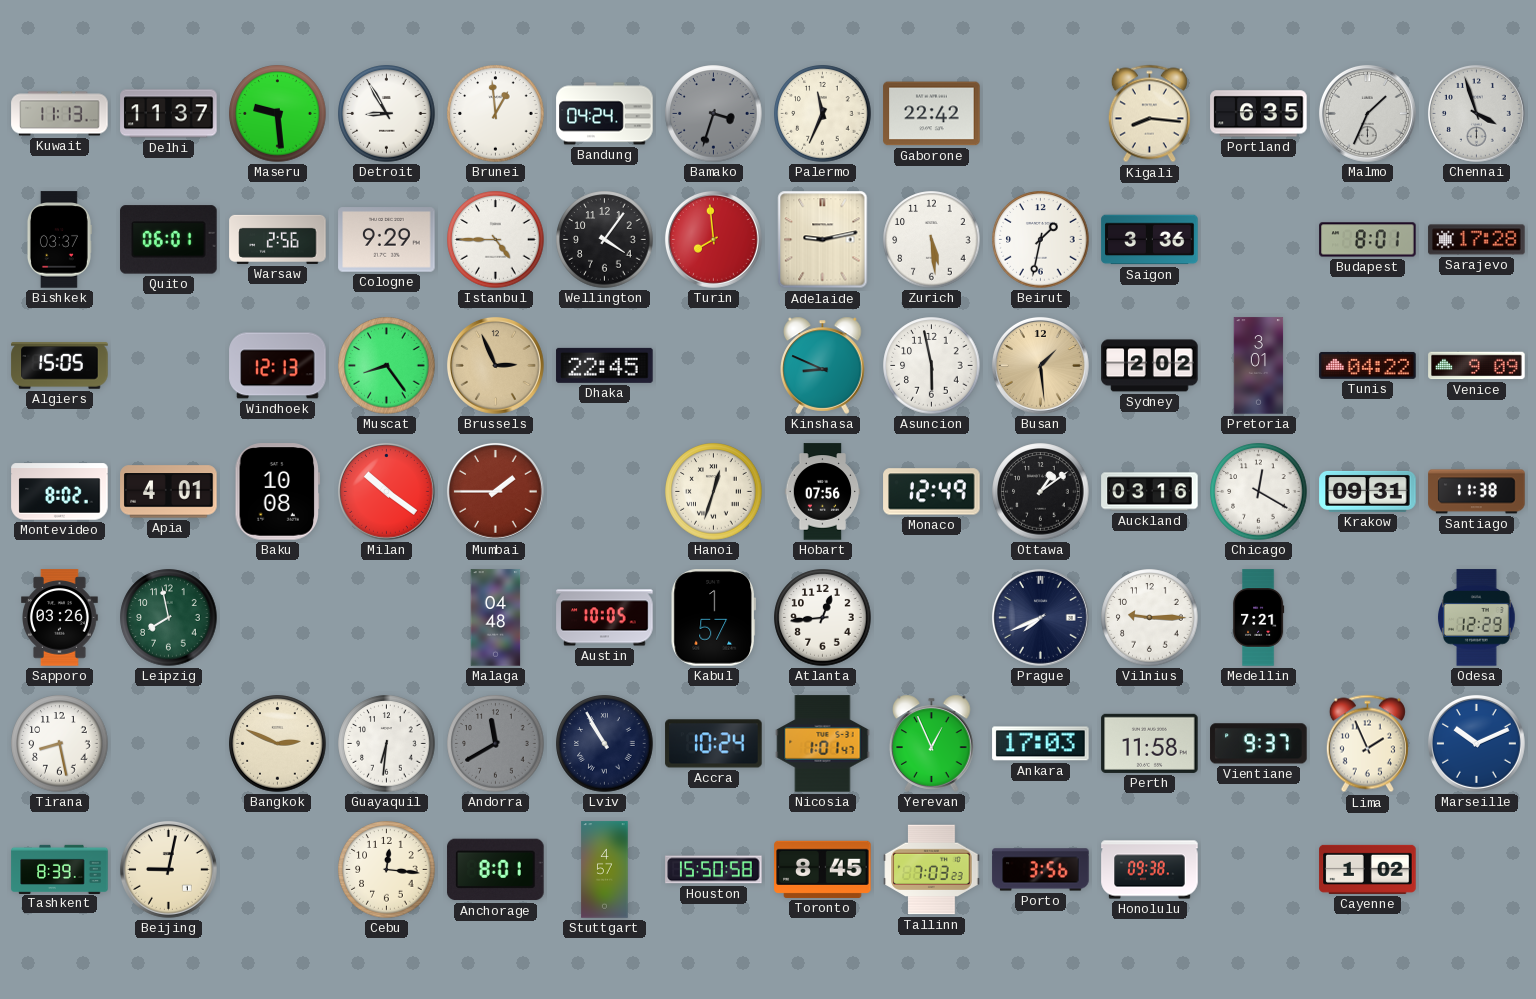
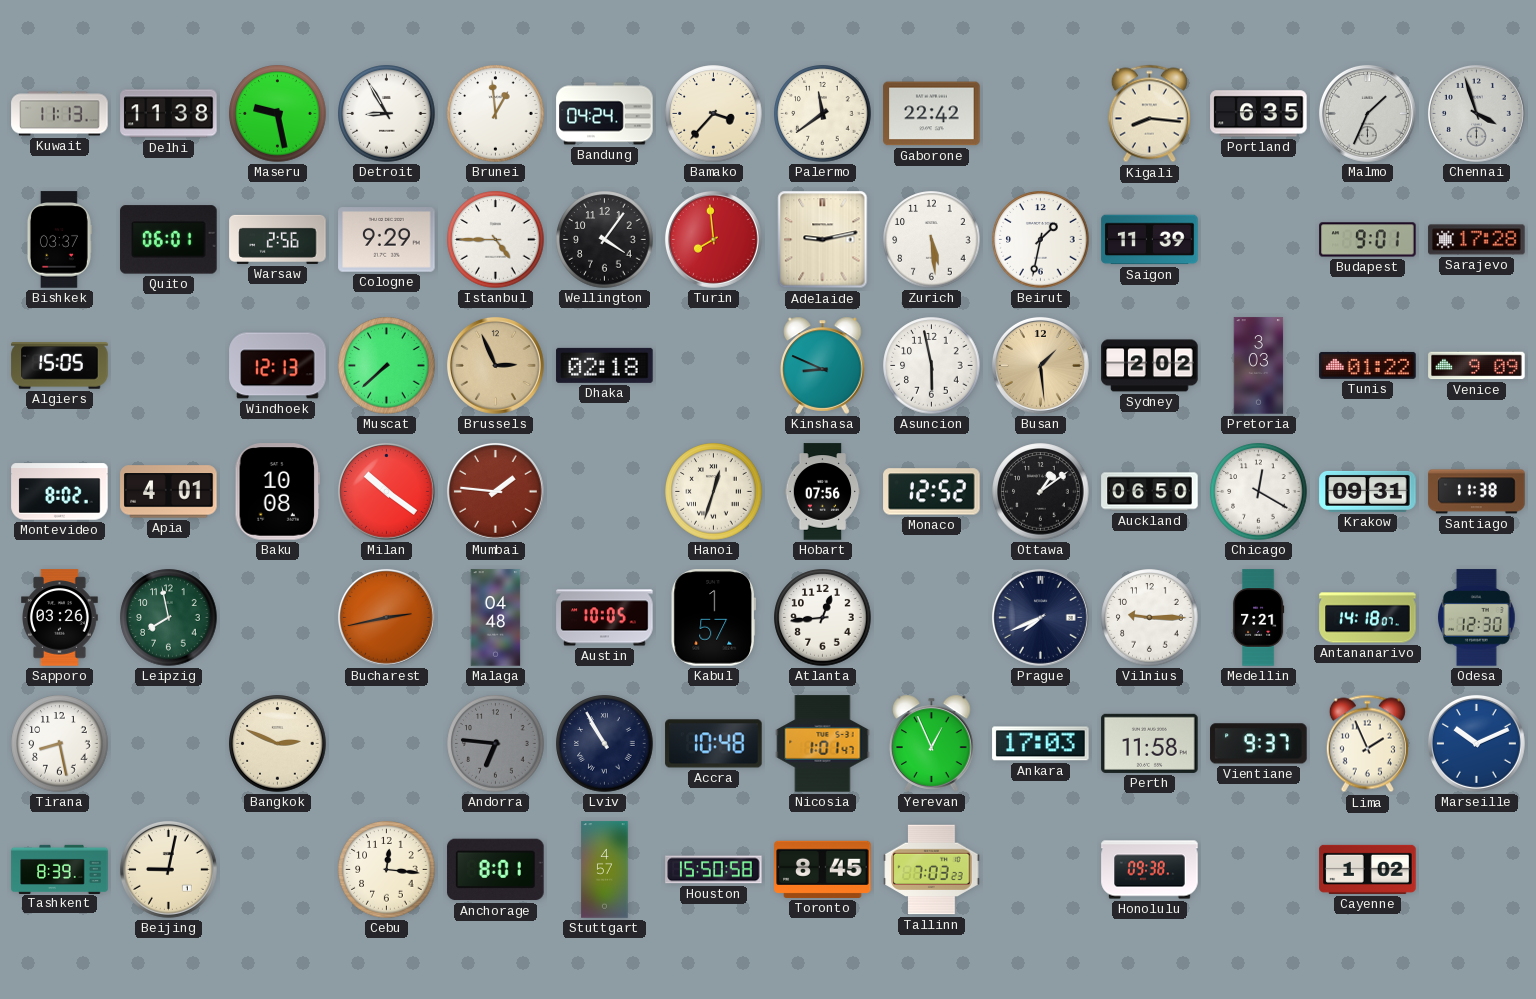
Delhi: 11:37 -> 11:38
Maseru: 9:29 -> 9:28
Bamako: 3:33 -> 3:37
Bamako dial: grey -> cream
Palermo: 11:34 -> 11:39
Saigon: 3:36 -> 11:39
Budapest: 8:01 -> 9:01
Muscat: 8:24 -> 7:38
Dhaka: 22:45 -> 02:18
Pretoria: 3:01 -> 3:03
Tunis: 04:22 -> 01:22
Mumbai: 1:45 -> 1:46
Monaco: 12:49 -> 12:52
Auckland: 03:16 -> 06:50
Bucharest: none -> 2:43
Antananarivo: none -> 14:18
Odesa: 12:29 -> 12:30
Guayaquil: 6:31 -> none
Andorra: 11:40 -> 6:46
Accra: 10:24 -> 10:48
Porto: 3:56 -> none
